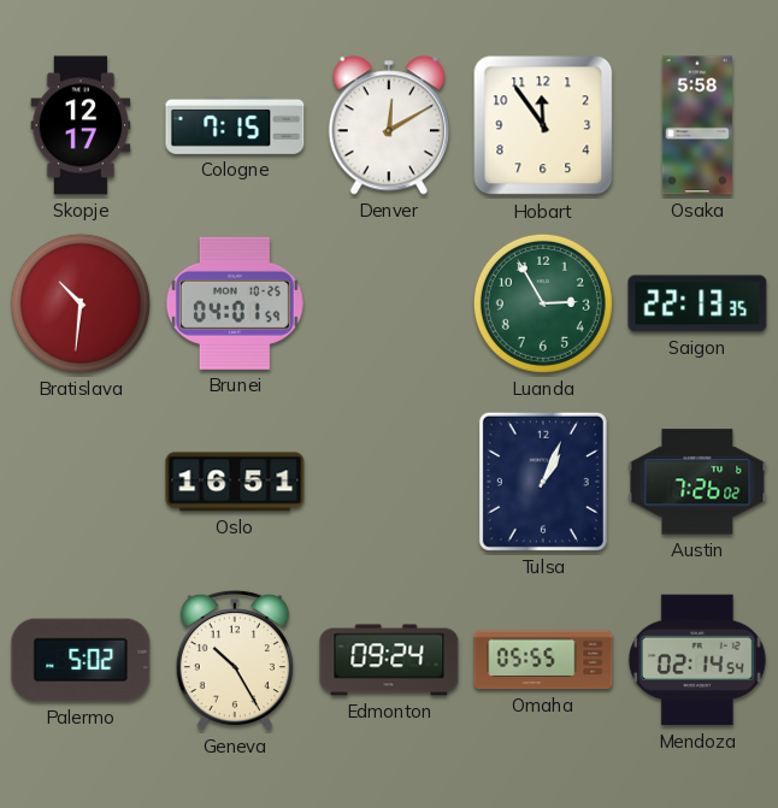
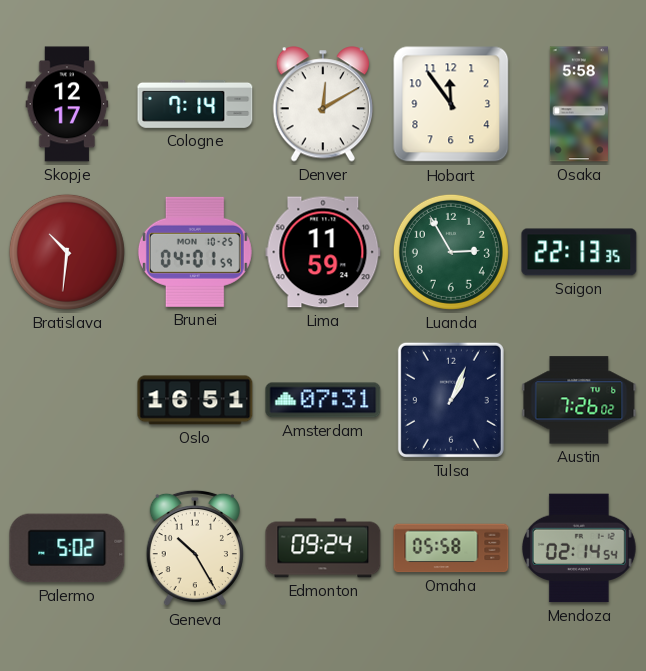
Cologne: 7:15 -> 7:14
Lima: none -> 11:59
Amsterdam: none -> 07:31
Omaha: 05:55 -> 05:58
